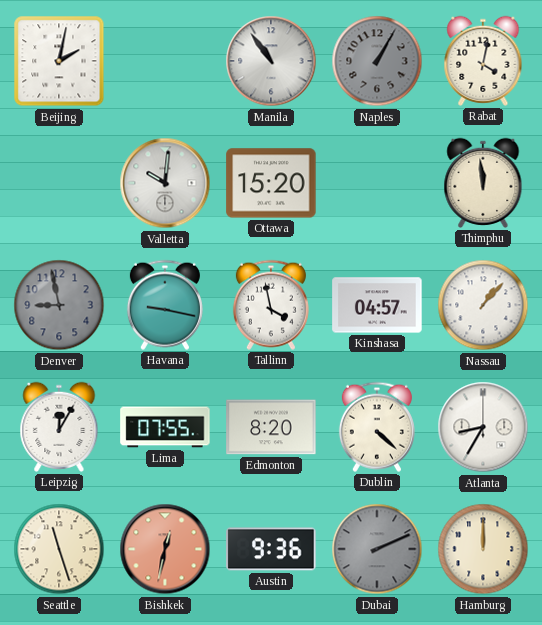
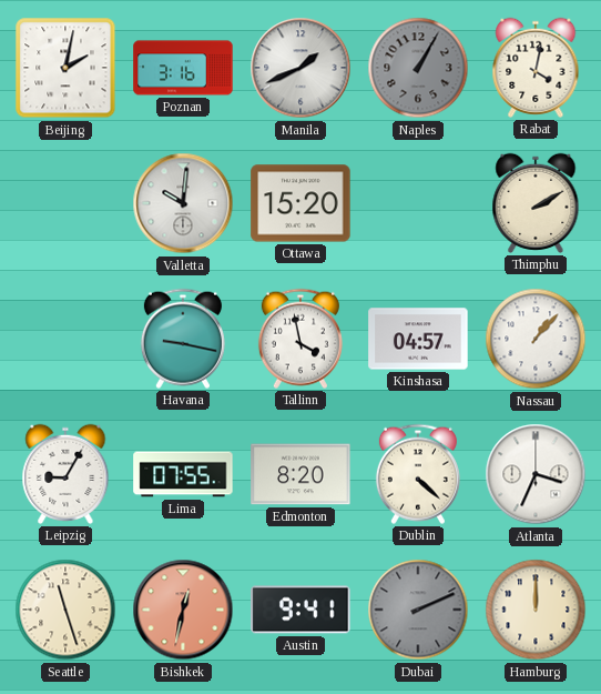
Poznan: none -> 3:16
Manila: 10:54 -> 1:41
Thimphu: 11:59 -> 2:10
Denver: 8:58 -> none
Leipzig: 12:05 -> 9:05
Atlanta: 8:35 -> 3:34
Austin: 9:36 -> 9:41
